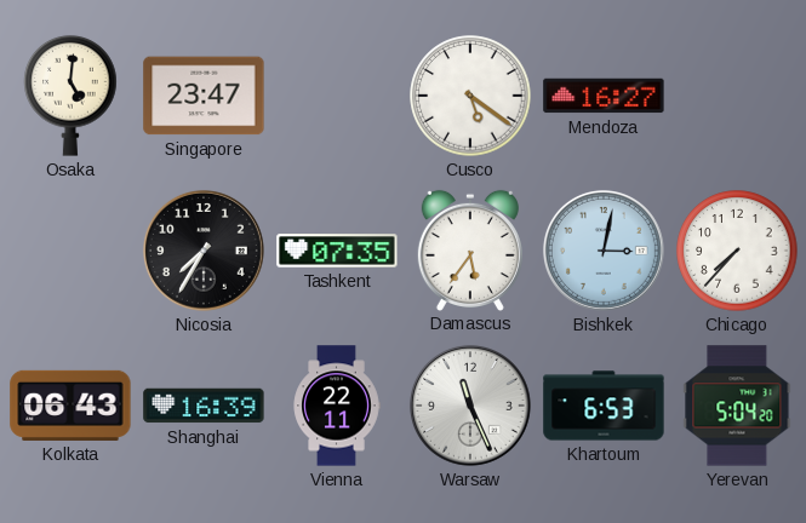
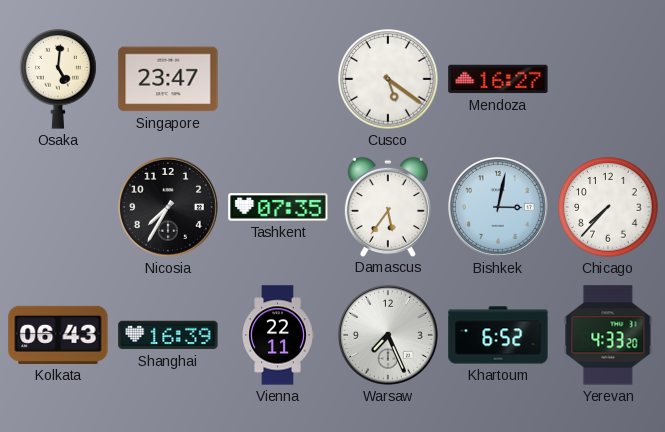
Warsaw: 11:26 -> 7:26
Khartoum: 6:53 -> 6:52
Yerevan: 5:04 -> 4:33
